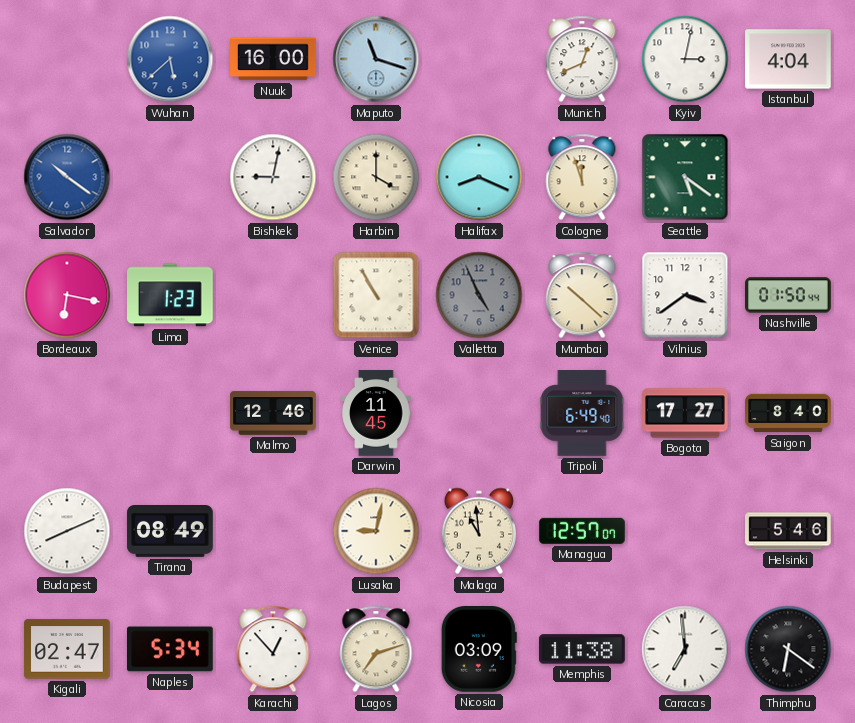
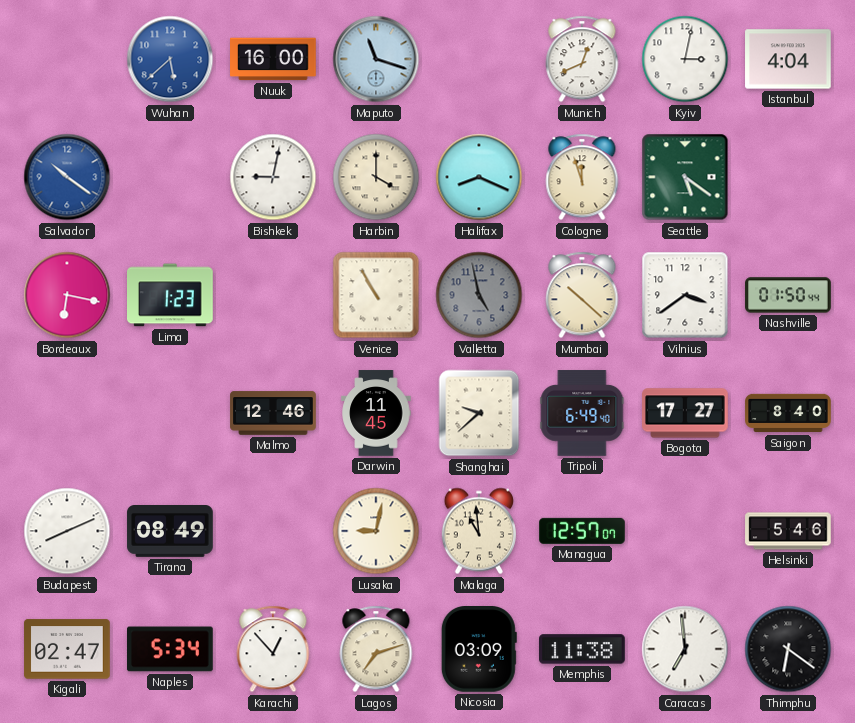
Valletta: 4:56 -> 4:58
Shanghai: none -> 9:38
